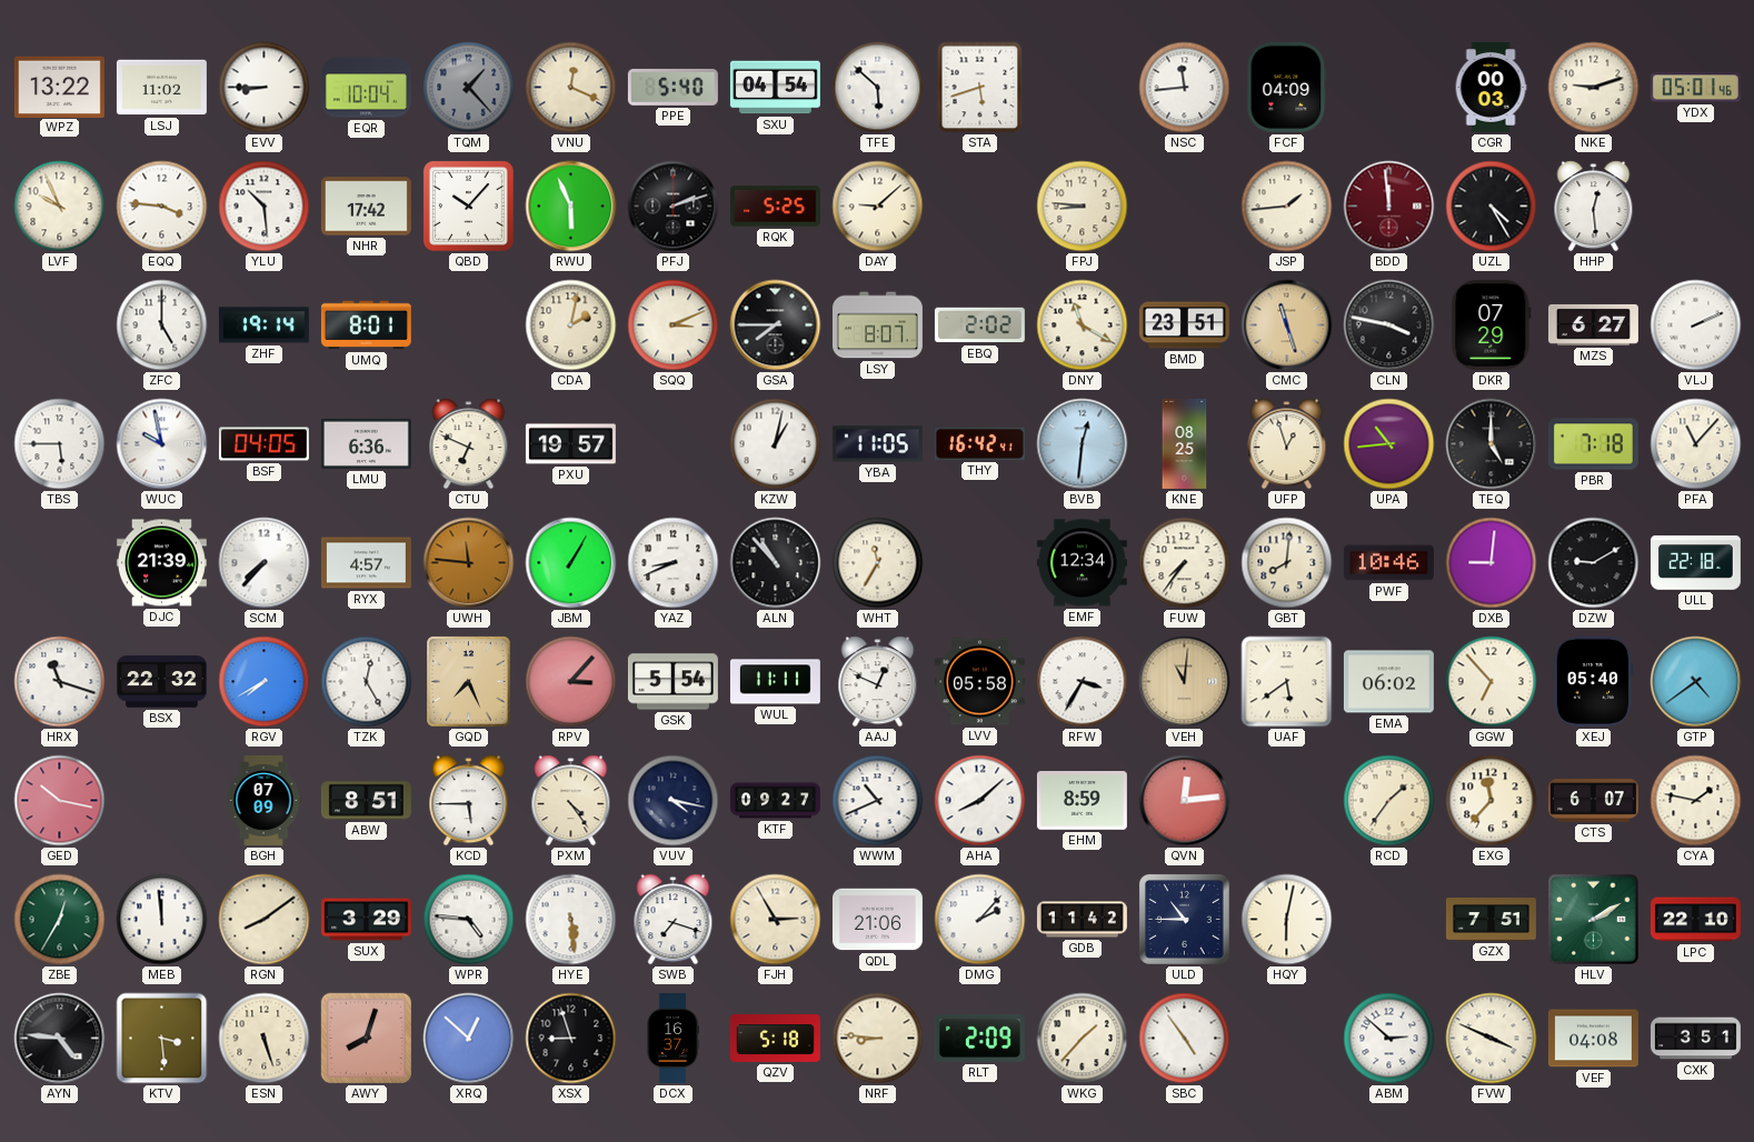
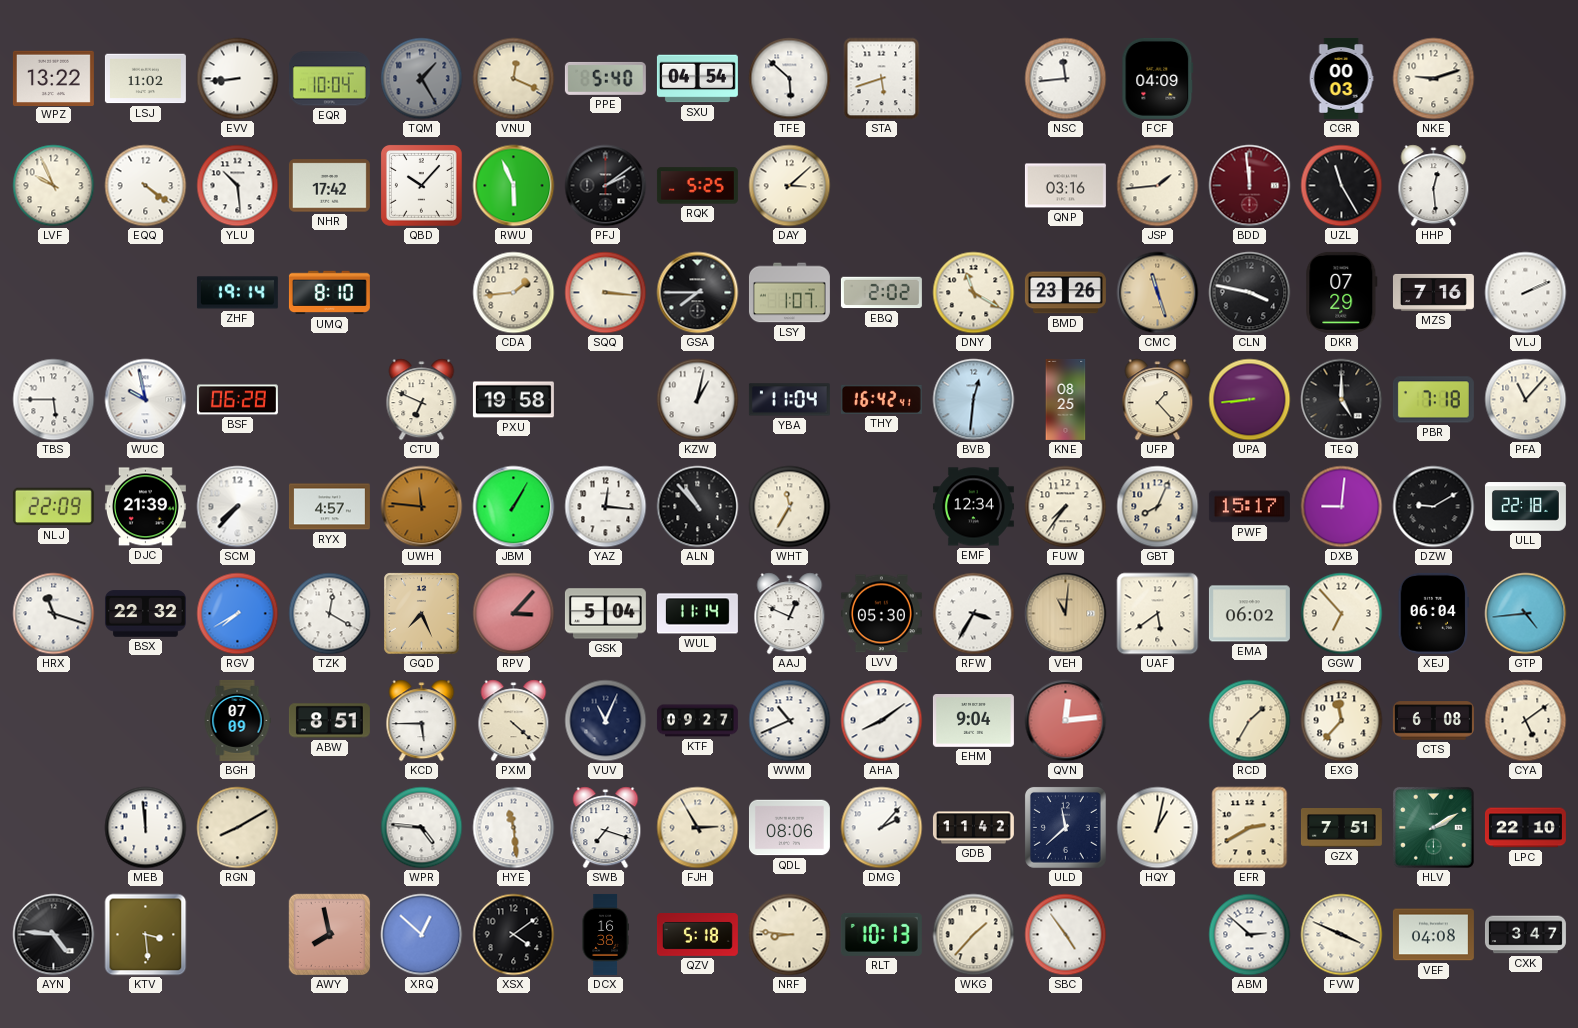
EVV: 8:45 -> 8:44
TQM: 1:23 -> 1:25
YDX: 05:01 -> none
EQQ: 3:46 -> 4:21
PFJ: 2:12 -> 2:09
DAY: 9:08 -> 3:08
FPJ: 8:46 -> none
QNP: none -> 03:16
UZL: 4:25 -> 11:25
ZFC: 5:00 -> none
UMQ: 8:01 -> 8:10
CDA: 2:02 -> 1:44
SQQ: 3:11 -> 3:16
LSY: 8:07 -> 1:07
BMD: 23:51 -> 23:26
MZS: 6:27 -> 7:16
BSF: 04:05 -> 06:28
LMU: 6:36 -> none
PXU: 19:57 -> 19:58
YBA: 11:05 -> 11:04
UFP: 12:57 -> 1:23
UPA: 10:44 -> 8:44
NLJ: none -> 22:09
YAZ: 8:41 -> 12:16
GBT: 8:01 -> 8:04
PWF: 10:46 -> 15:17
TZK: 12:25 -> 12:20
GSK: 5:54 -> 5:04
WUL: 11:11 -> 11:14
LVV: 05:58 -> 05:30
XEJ: 05:40 -> 06:04
GTP: 4:39 -> 4:44
GED: 10:17 -> none
PXM: 4:24 -> 4:22
VUV: 4:17 -> 11:04
AHA: 8:08 -> 8:09
EHM: 8:59 -> 9:04
RCD: 1:36 -> 1:35
CTS: 6:07 -> 6:08
CYA: 1:47 -> 5:09
ZBE: 12:35 -> none
RGN: 8:09 -> 8:10
SUX: 3:29 -> none
HYE: 5:29 -> 11:29
QDL: 21:06 -> 08:06
ULD: 10:45 -> 11:38
HQY: 6:02 -> 1:02
EFR: none -> 2:40
ESN: 5:27 -> none
AWY: 8:03 -> 7:58
XSX: 8:57 -> 4:09
DCX: 16:37 -> 16:38
RLT: 2:09 -> 10:13
CXK: 3:51 -> 3:47
